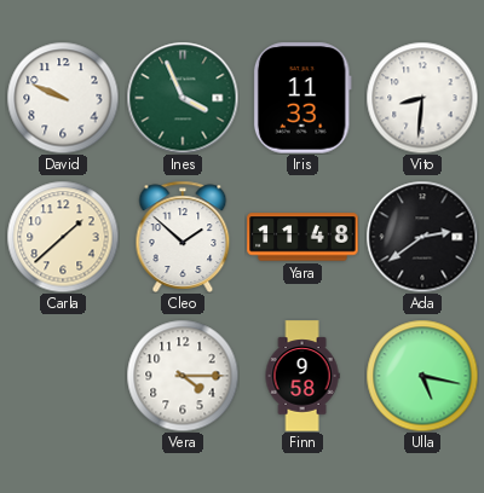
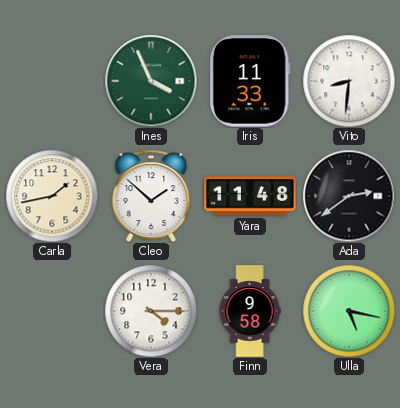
David: 9:49 -> none
Carla: 1:38 -> 1:43
